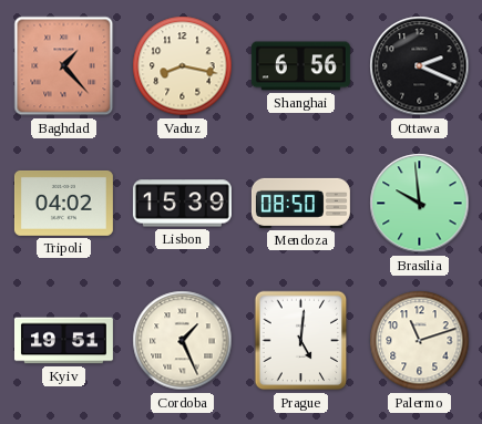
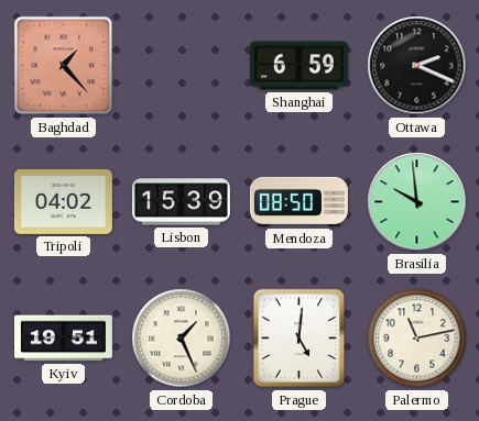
Vaduz: 8:17 -> none
Shanghai: 6:56 -> 6:59
Palermo: 11:12 -> 11:13
